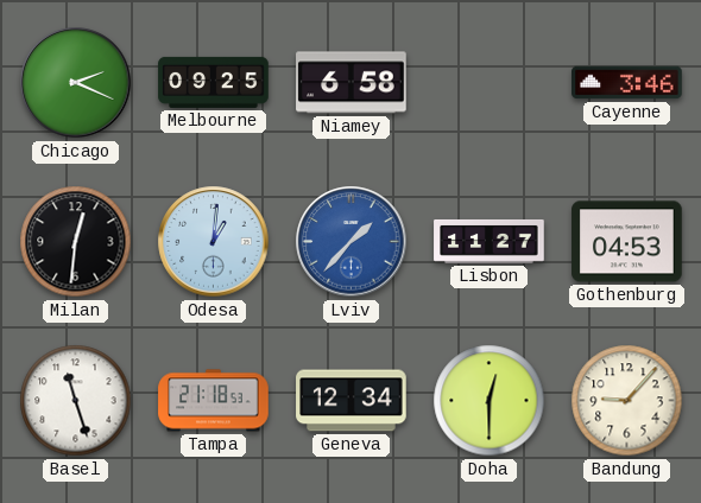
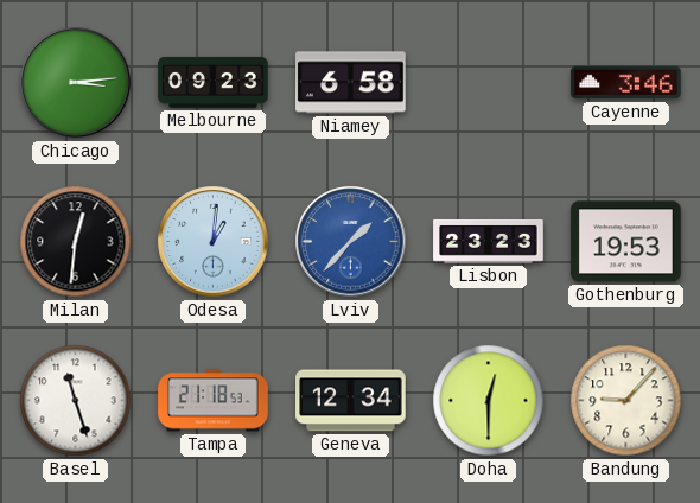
Chicago: 2:19 -> 3:14
Melbourne: 09:25 -> 09:23
Lisbon: 11:27 -> 23:23
Gothenburg: 04:53 -> 19:53
